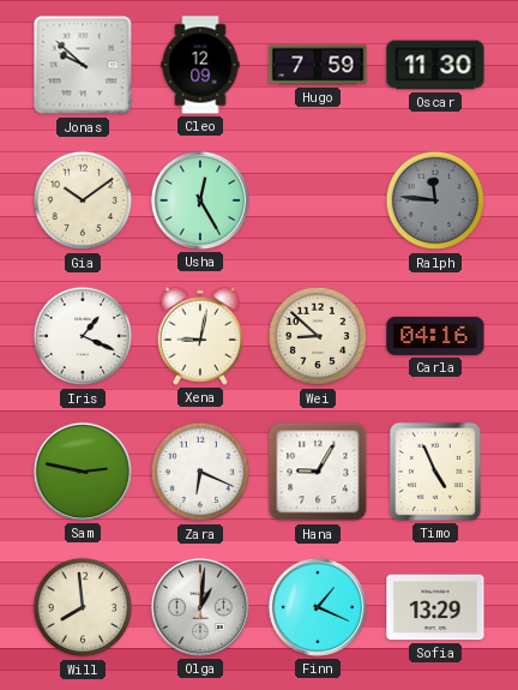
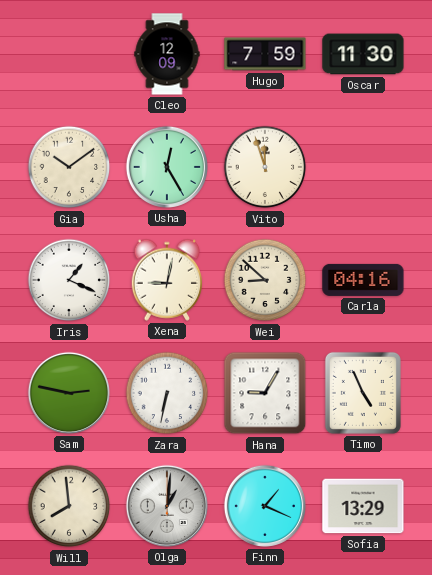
Jonas: 9:52 -> none
Vito: none -> 11:57
Ralph: 11:46 -> none
Zara: 6:19 -> 6:32
